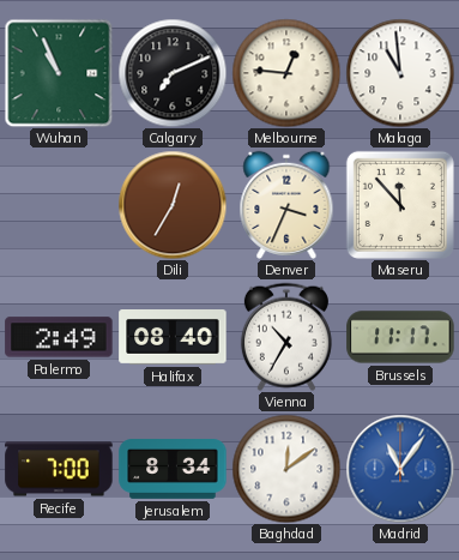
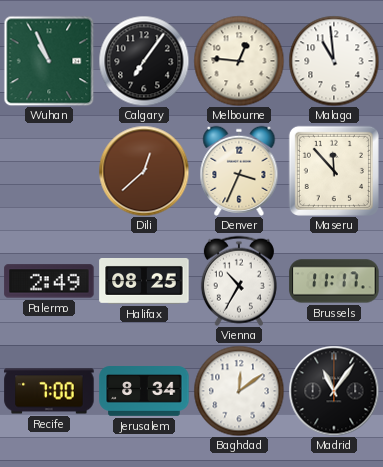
Calgary: 7:11 -> 7:06
Dili: 12:35 -> 12:38
Halifax: 08:40 -> 08:25
Madrid dial: blue -> black
